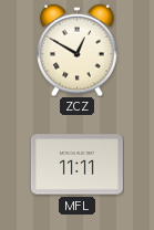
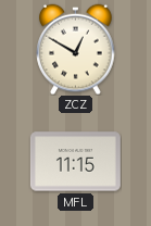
MFL: 11:11 -> 11:15
